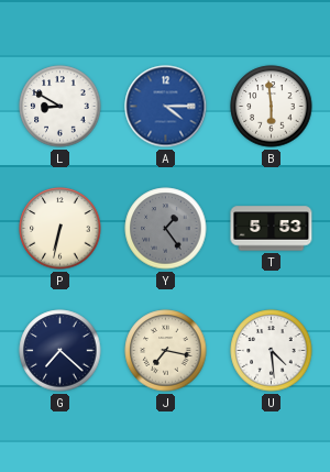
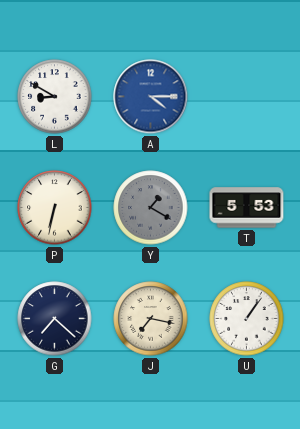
B: 5:59 -> none
Y: 1:24 -> 1:20
U: 4:29 -> 1:06
